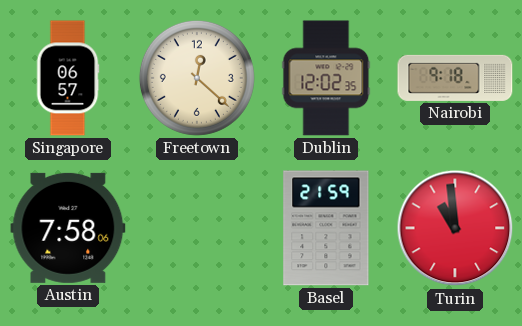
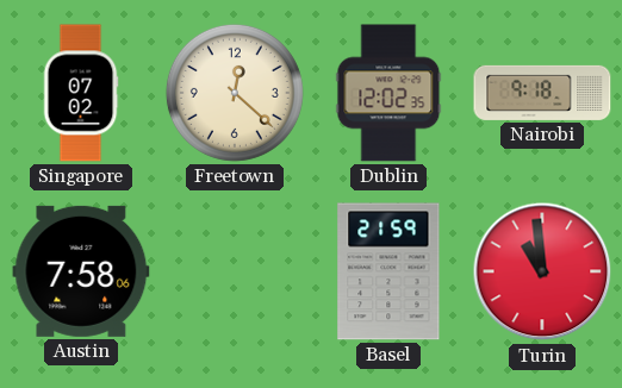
Singapore: 06:57 -> 07:02
